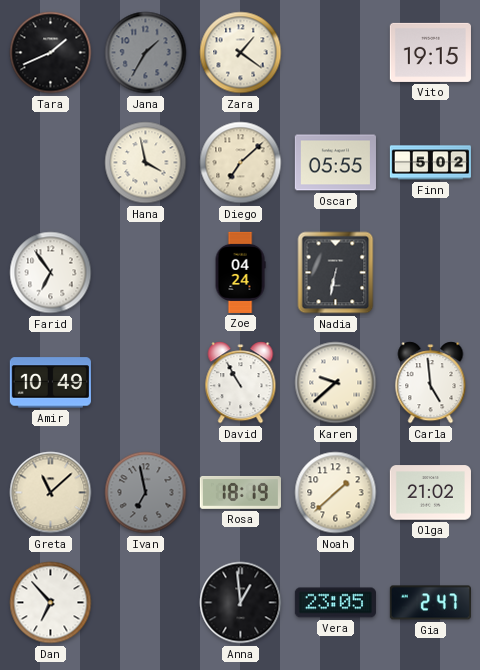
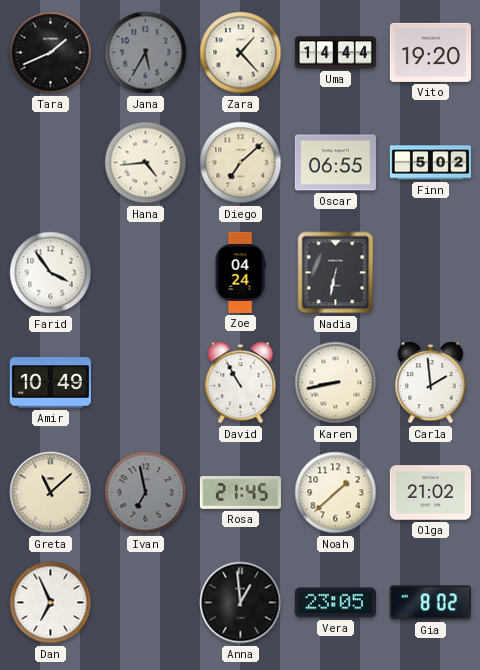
Jana: 1:35 -> 5:35
Zara: 1:21 -> 1:23
Uma: none -> 14:44
Vito: 19:15 -> 19:20
Hana: 3:58 -> 4:44
Oscar: 05:55 -> 06:55
Farid: 6:54 -> 3:54
Karen: 9:38 -> 8:43
Carla: 4:59 -> 1:59
Rosa: 18:19 -> 21:45
Dan: 6:53 -> 6:56
Gia: 2:47 -> 8:02
